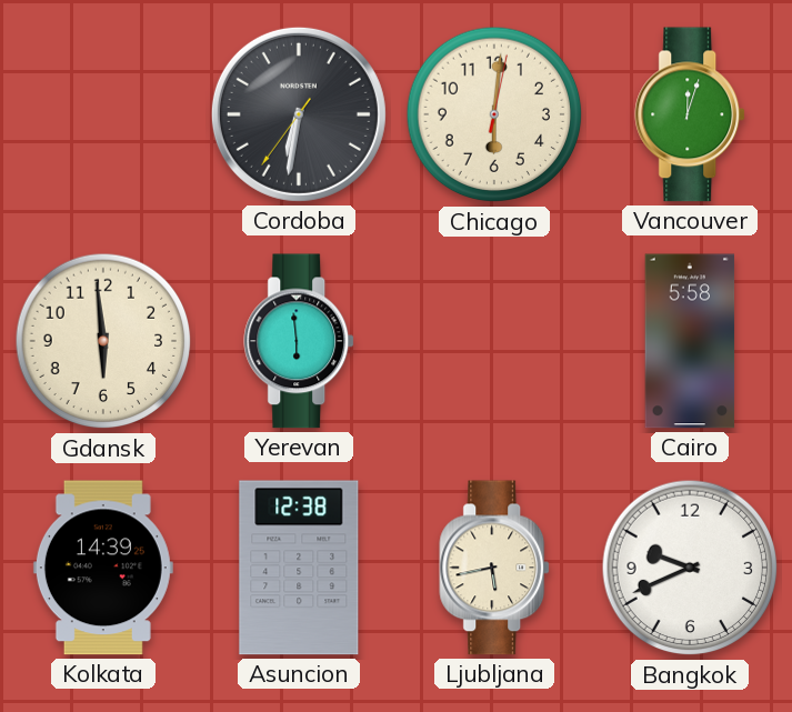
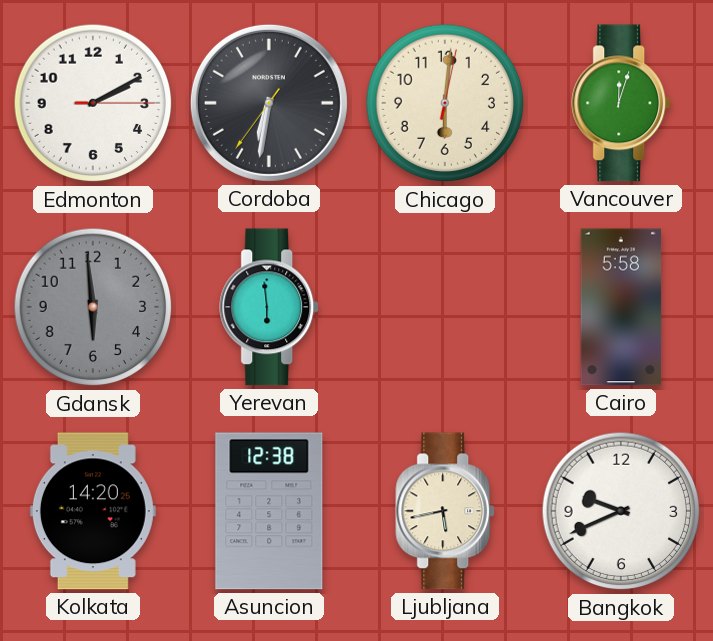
Edmonton: none -> 2:10
Gdansk dial: cream -> grey
Kolkata: 14:39 -> 14:20
